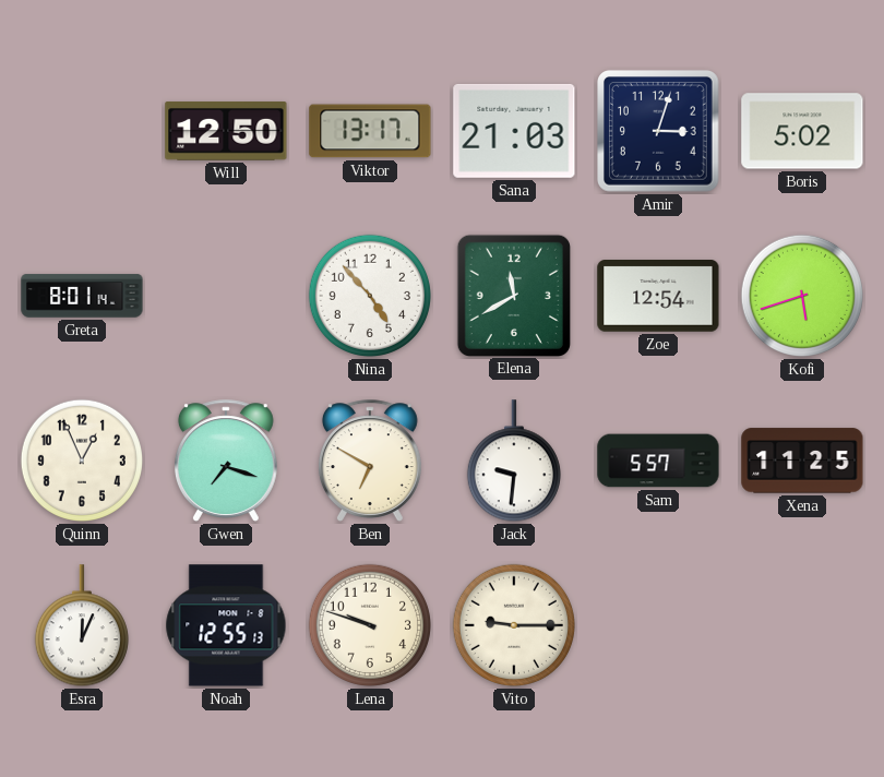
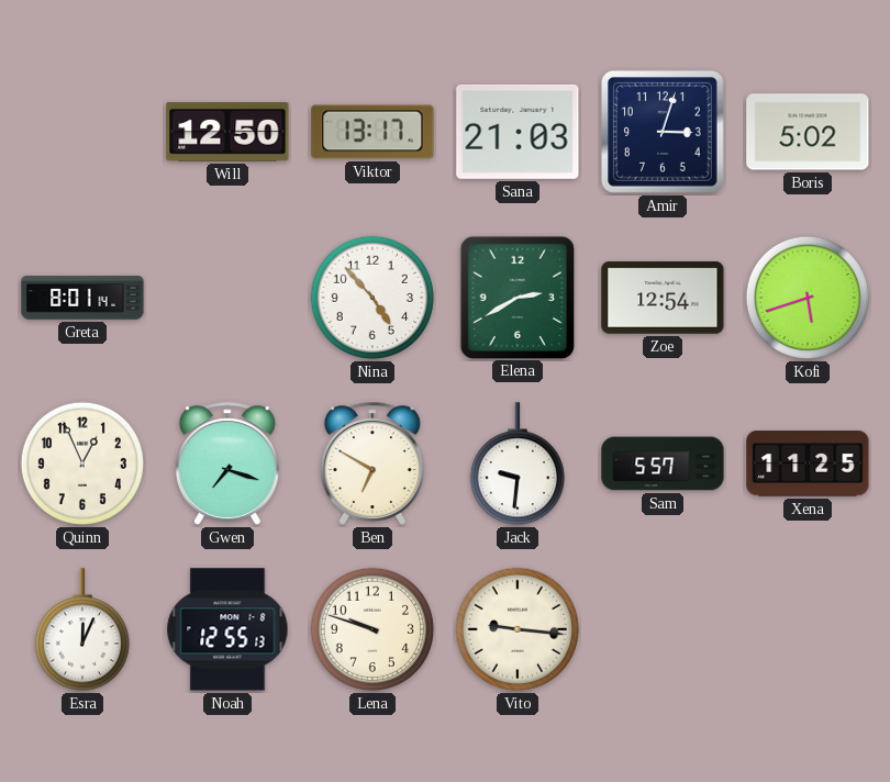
Elena: 11:40 -> 2:40
Vito: 9:15 -> 9:16
